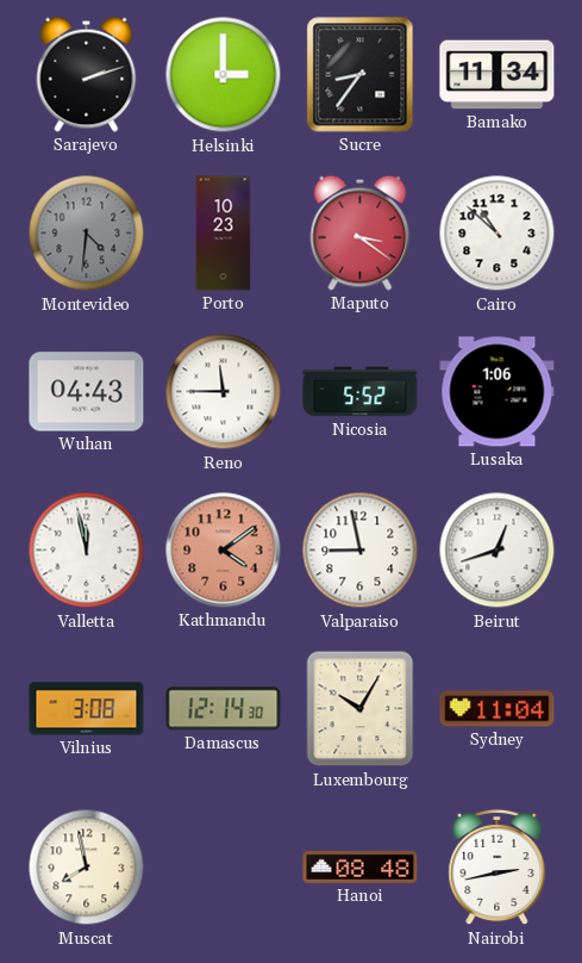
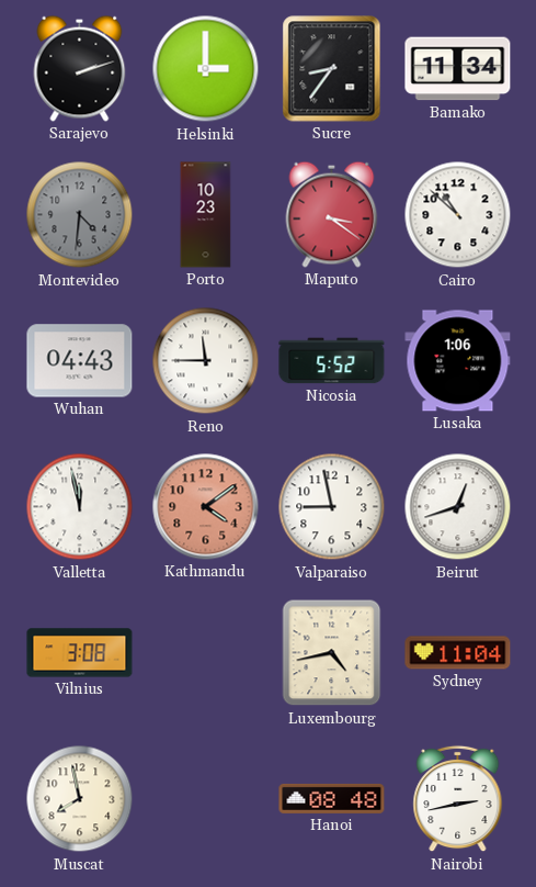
Damascus: 12:14 -> none
Luxembourg: 10:05 -> 4:43
